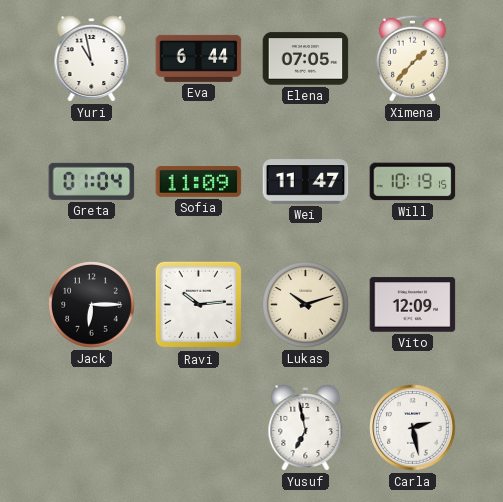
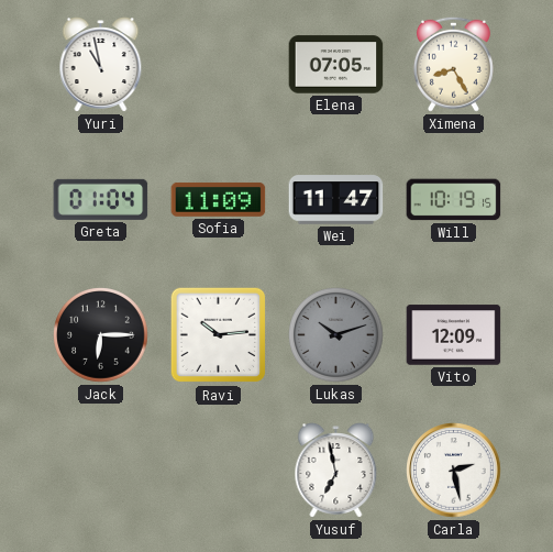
Eva: 6:44 -> none
Ximena: 1:37 -> 8:25
Lukas dial: cream -> grey
